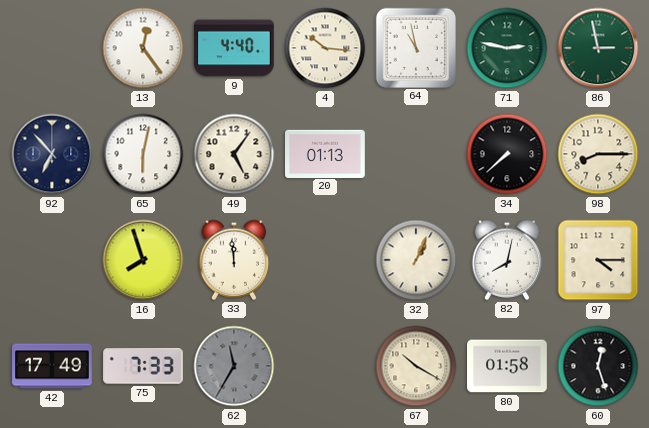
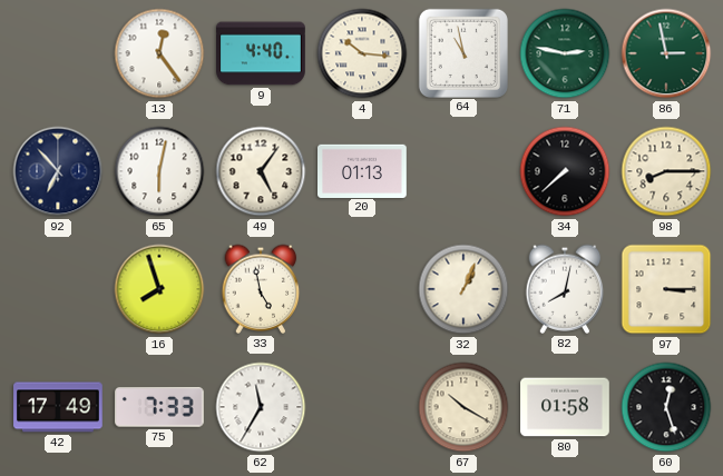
33: 11:59 -> 4:58
97: 4:15 -> 3:15
62 dial: grey -> white
